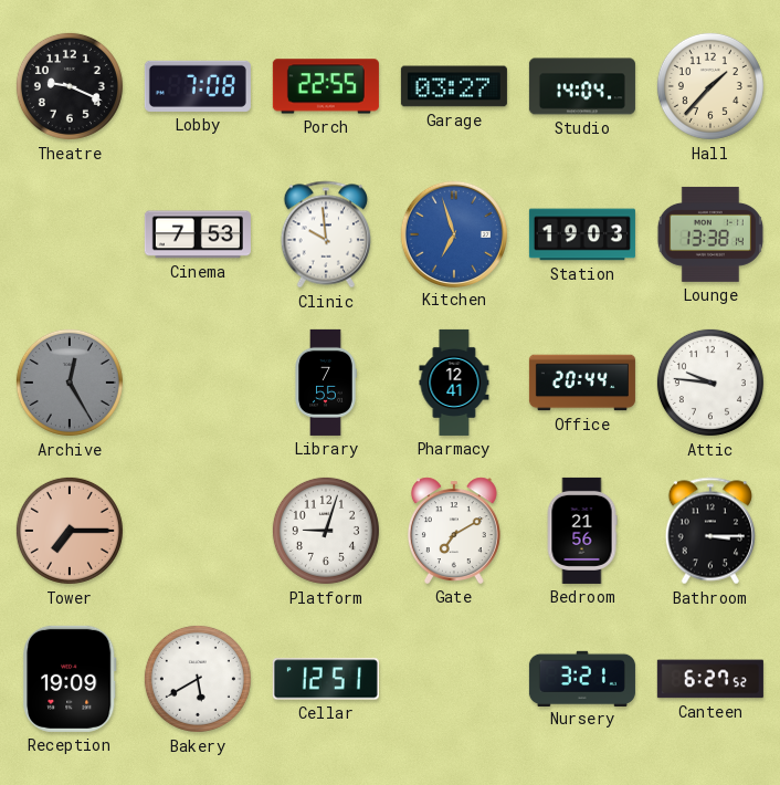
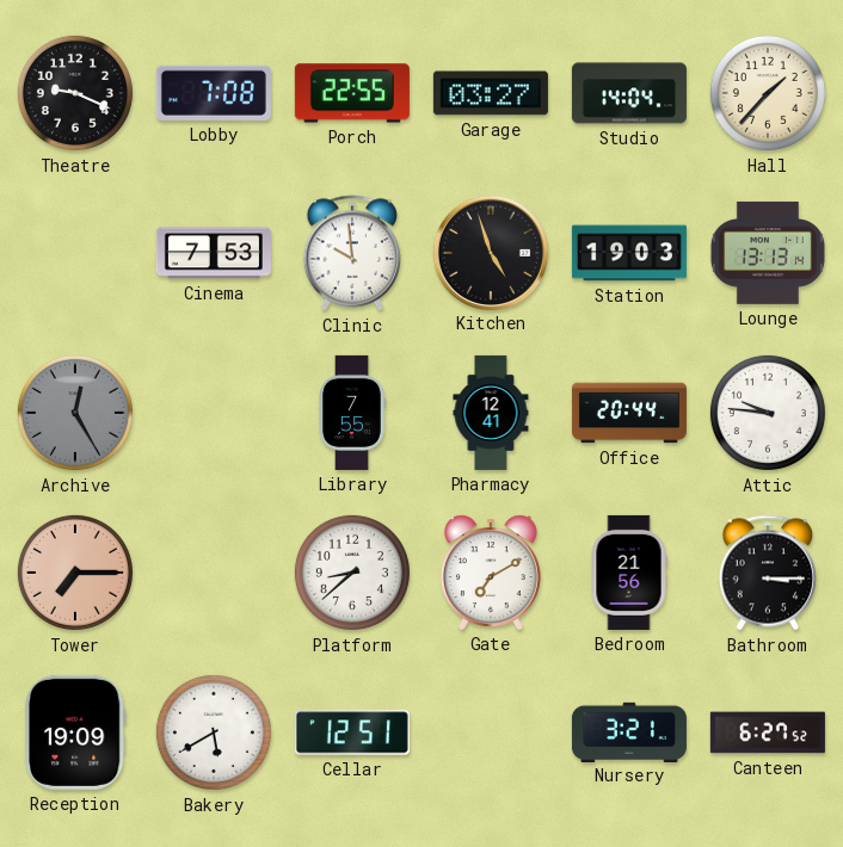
Kitchen: 6:57 -> 4:57
Kitchen dial: blue -> black
Lounge: 13:38 -> 13:13
Platform: 9:03 -> 8:38
